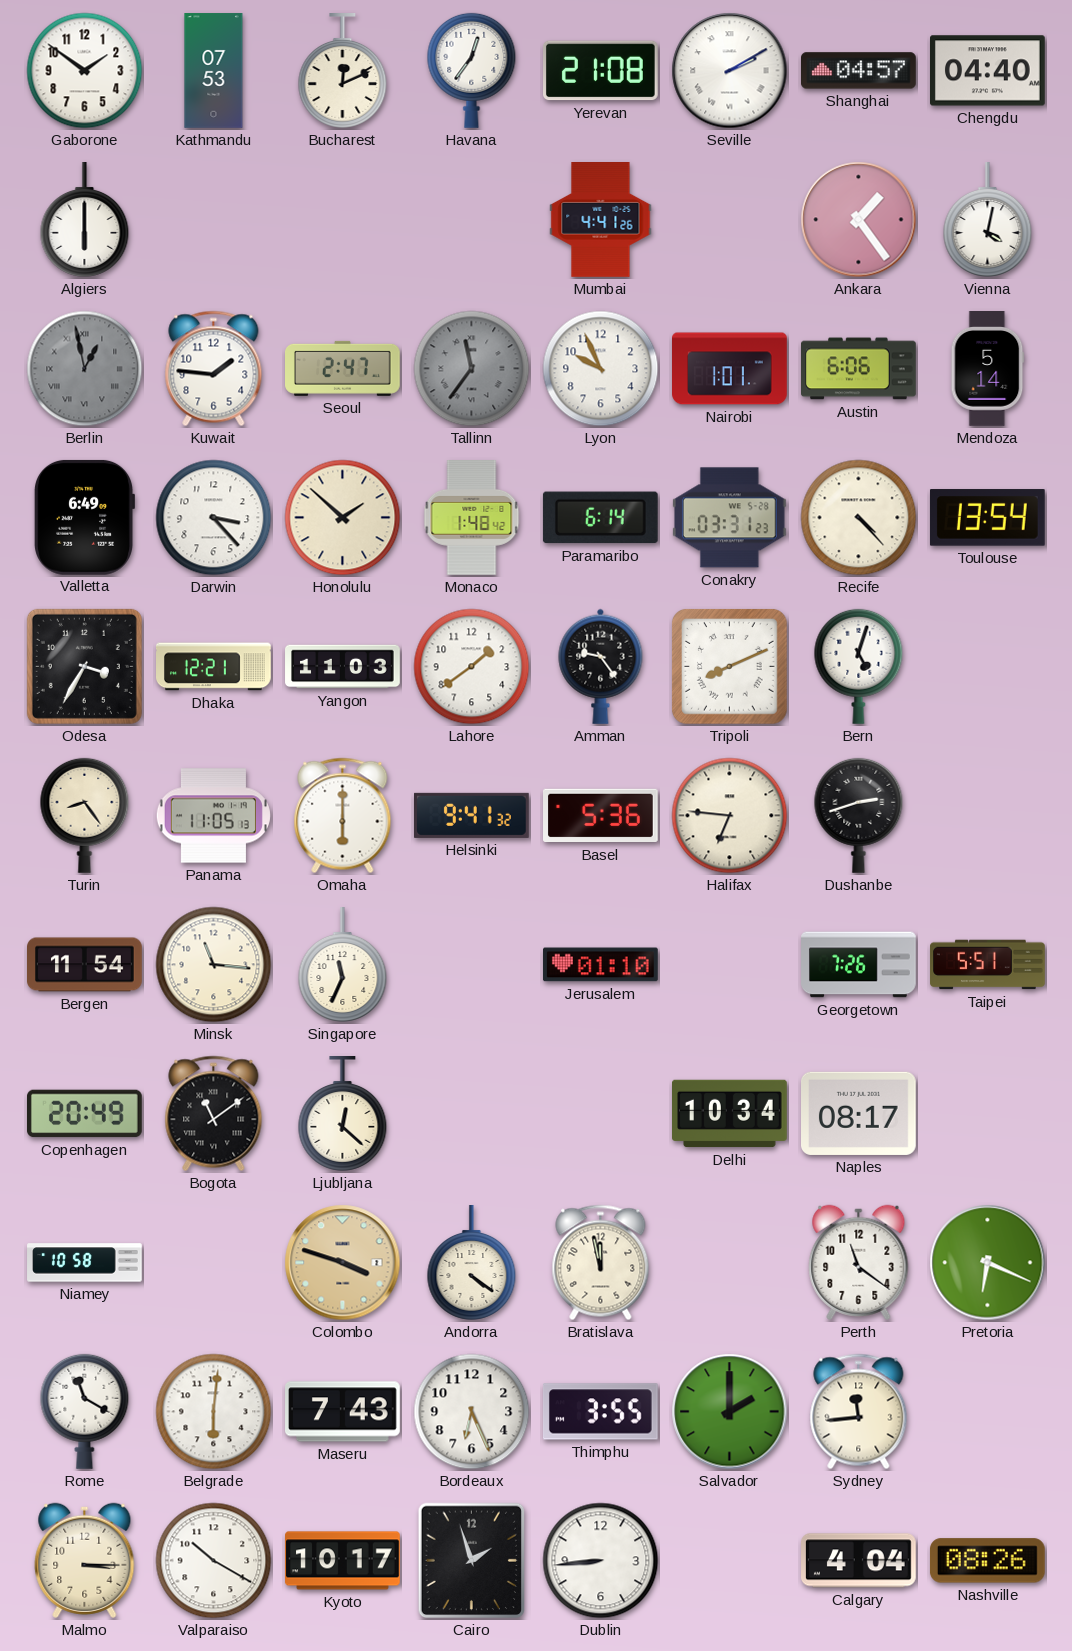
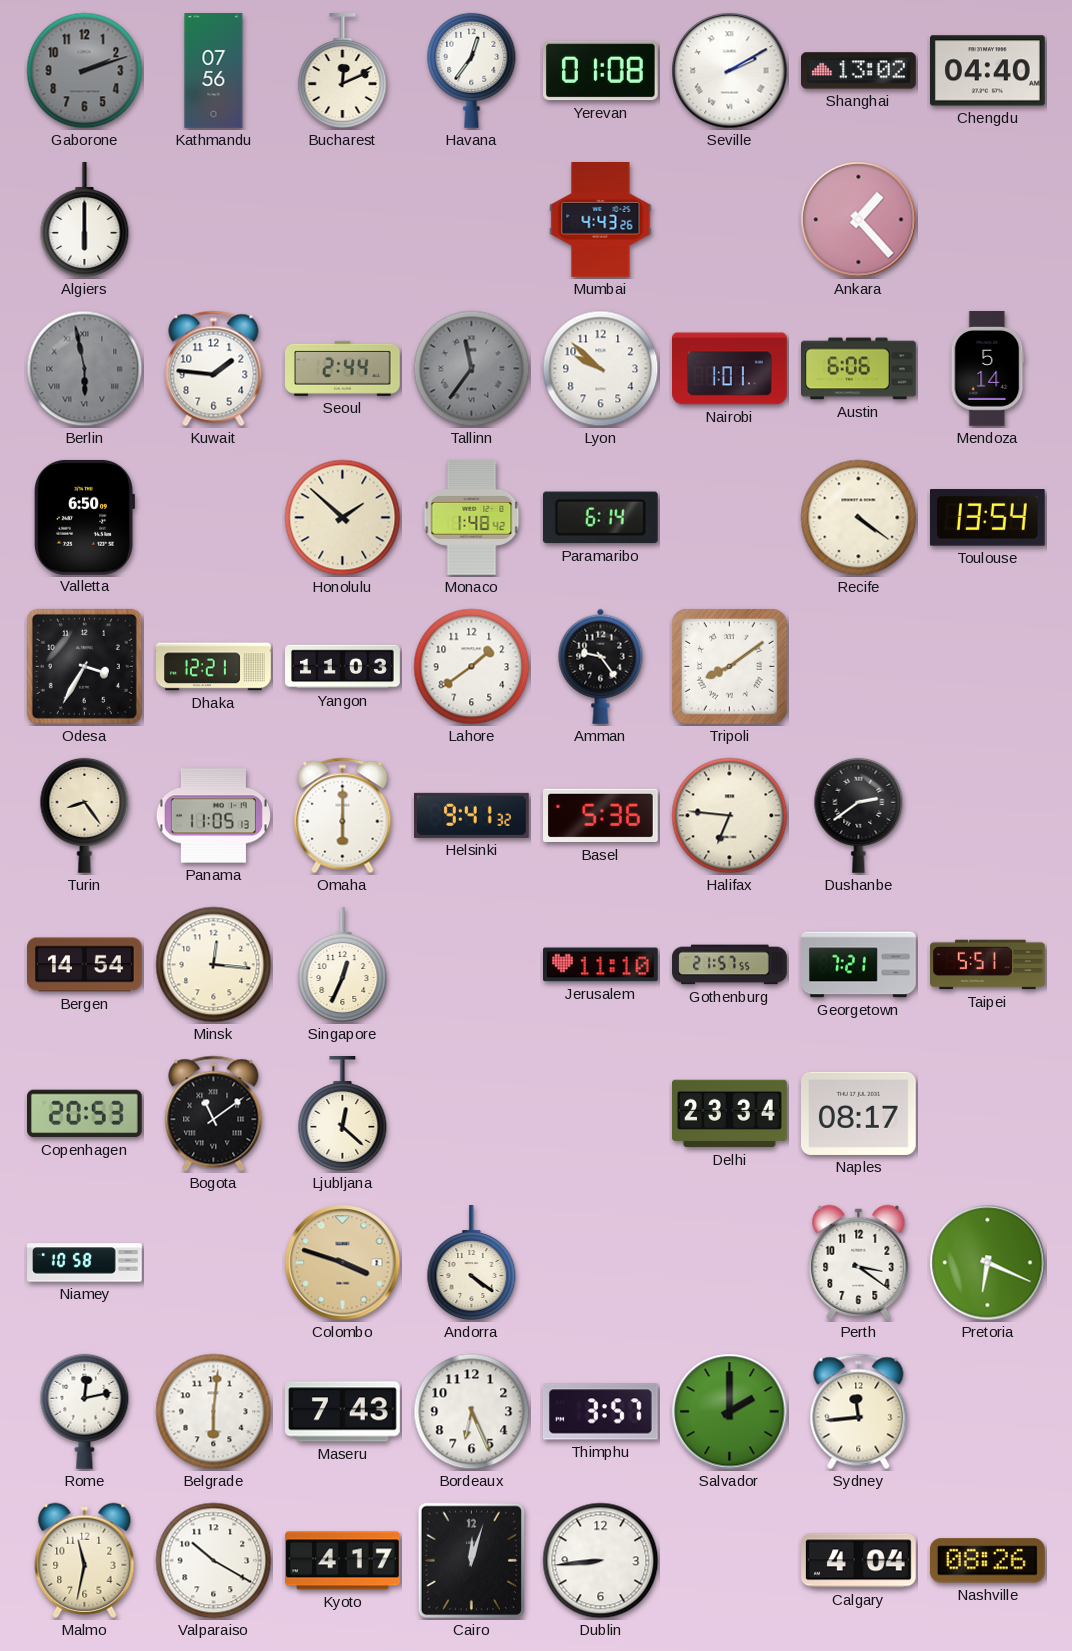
Gaborone: 1:51 -> 2:12
Gaborone dial: white -> grey
Kathmandu: 07:53 -> 07:56
Yerevan: 21:08 -> 01:08
Shanghai: 04:57 -> 13:02
Mumbai: 4:41 -> 4:43
Ankara: 1:24 -> 1:23
Vienna: 4:02 -> none
Berlin: 12:58 -> 5:58
Seoul: 2:47 -> 2:44
Lyon: 9:56 -> 9:52
Valletta: 6:49 -> 6:50
Darwin: 3:23 -> none
Conakry: 03:31 -> none
Recife: 4:23 -> 4:21
Tripoli: 8:11 -> 8:09
Bern: 5:03 -> none
Dushanbe: 2:42 -> 2:39
Bergen: 11:54 -> 14:54
Minsk: 11:16 -> 12:16
Singapore: 11:34 -> 12:34
Jerusalem: 01:10 -> 11:10
Gothenburg: none -> 21:57
Georgetown: 7:26 -> 7:21
Copenhagen: 20:49 -> 20:53
Delhi: 10:34 -> 23:34
Bratislava: 11:58 -> none
Perth: 11:21 -> 3:21
Rome: 11:20 -> 12:13
Thimphu: 3:55 -> 3:57
Malmo: 3:15 -> 11:32
Kyoto: 10:17 -> 4:17
Cairo: 1:57 -> 12:03
